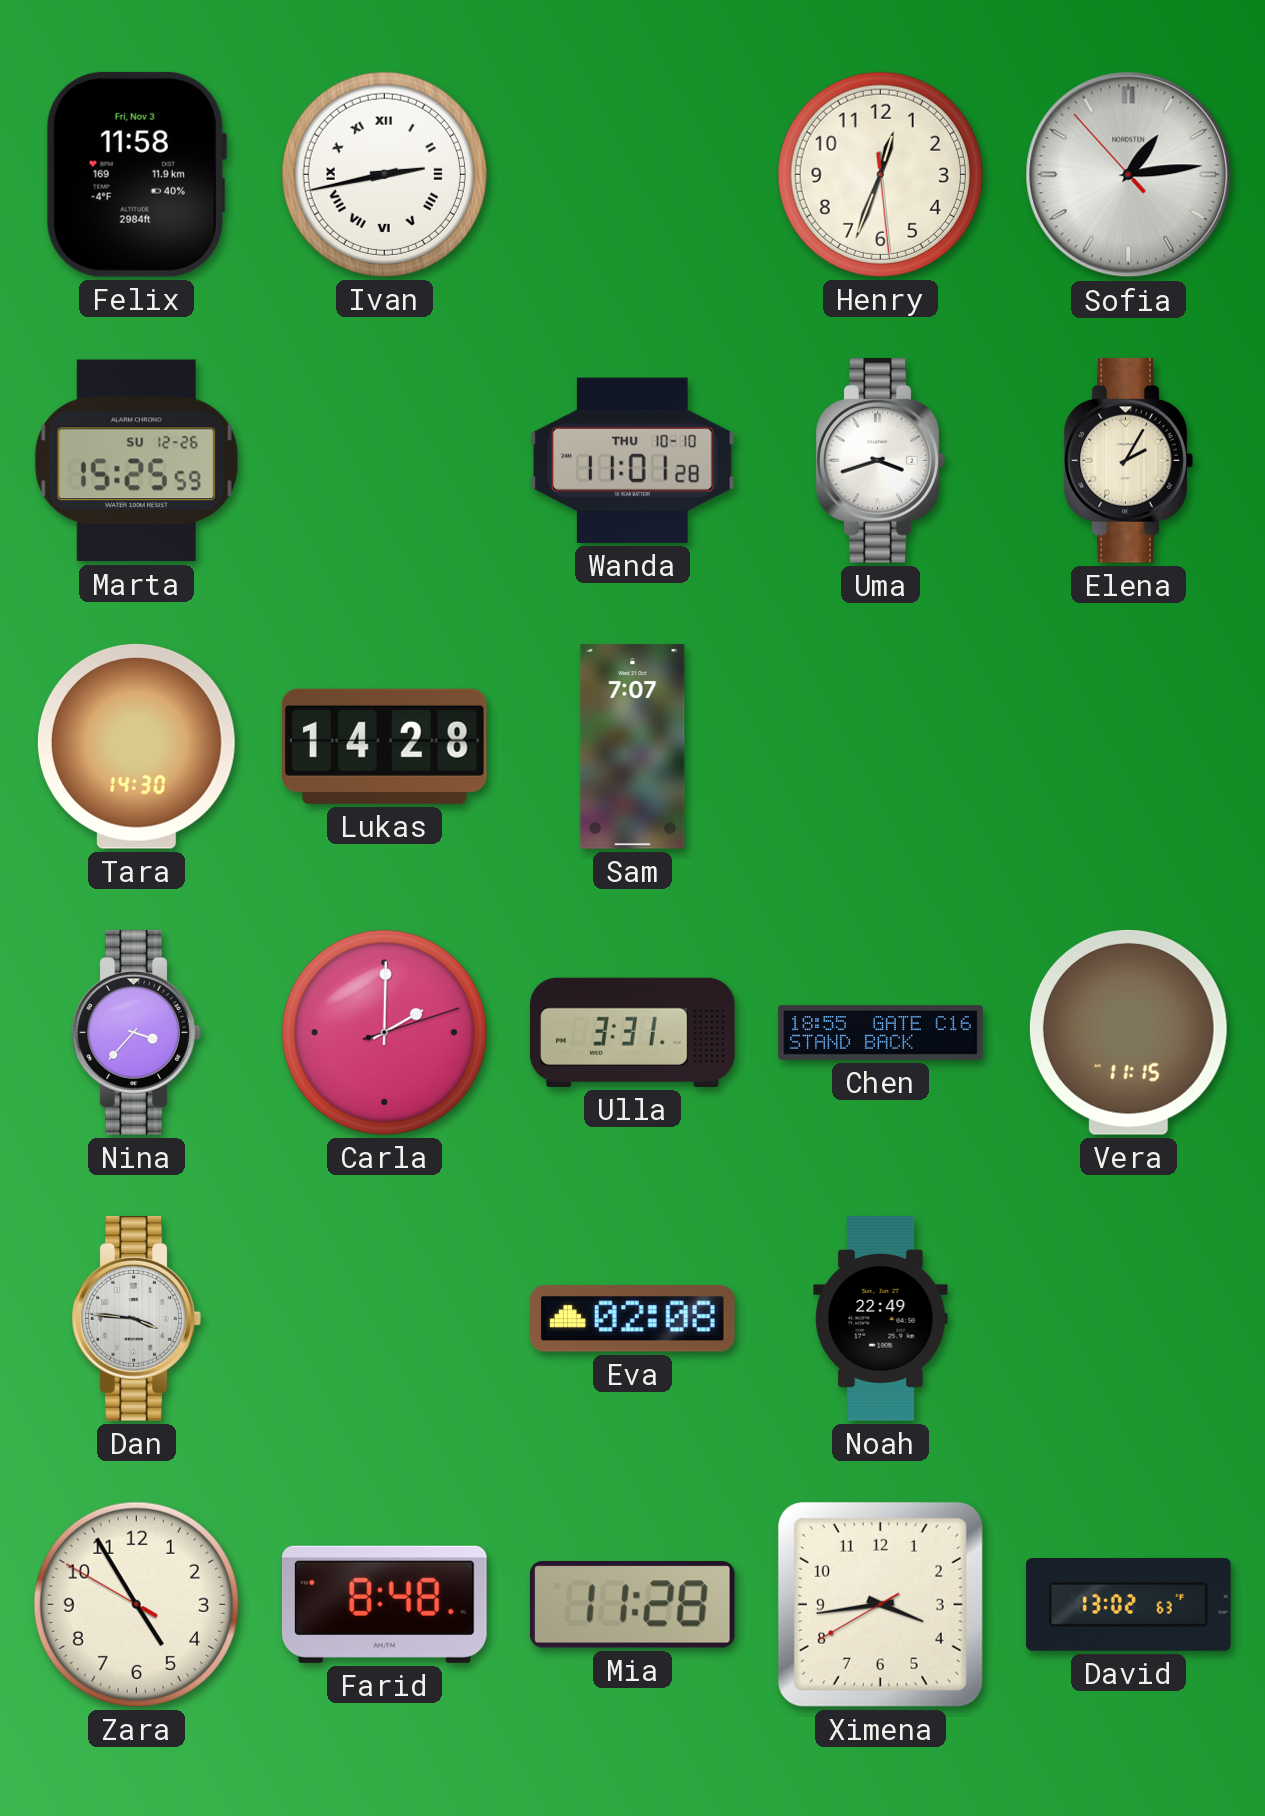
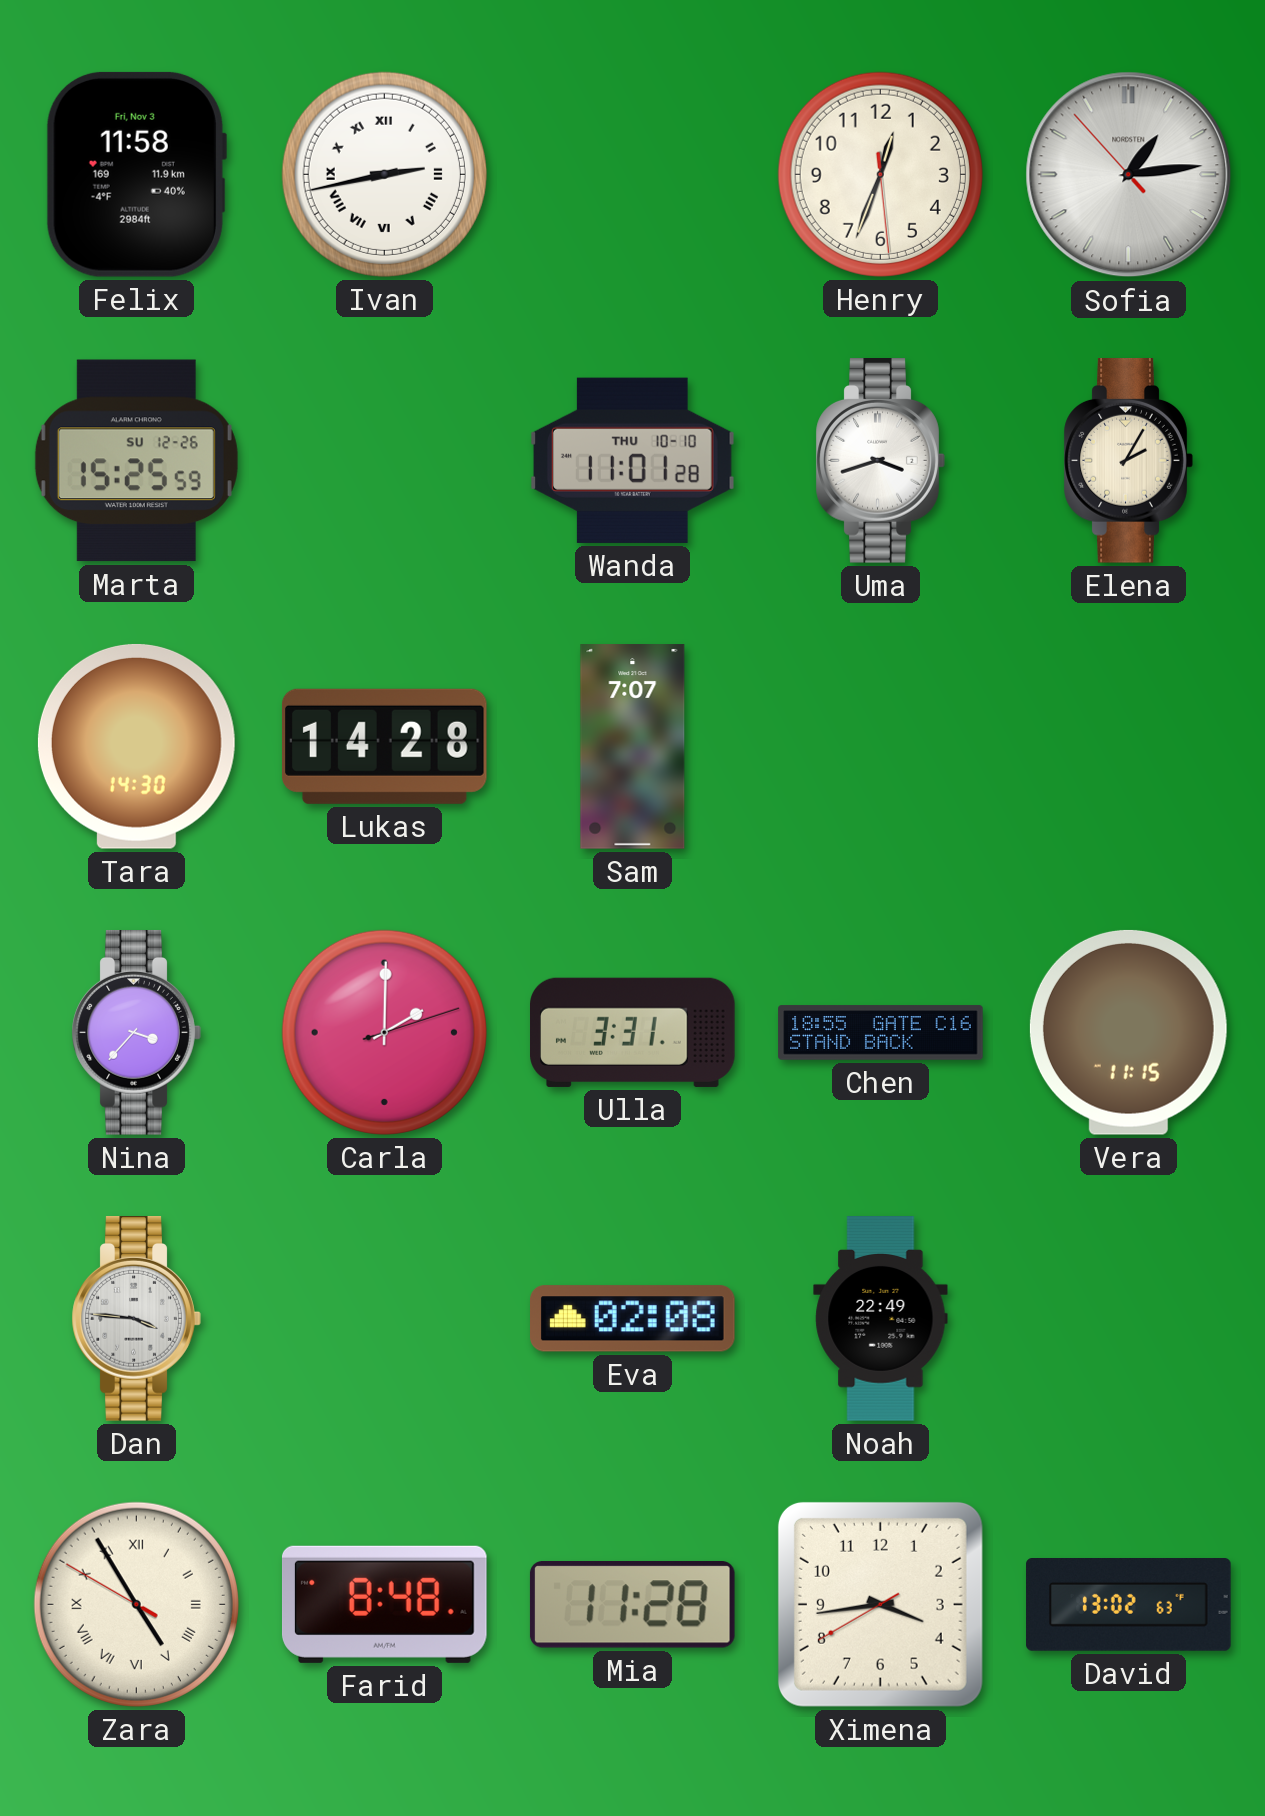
Zara numerals: Arabic -> Roman
